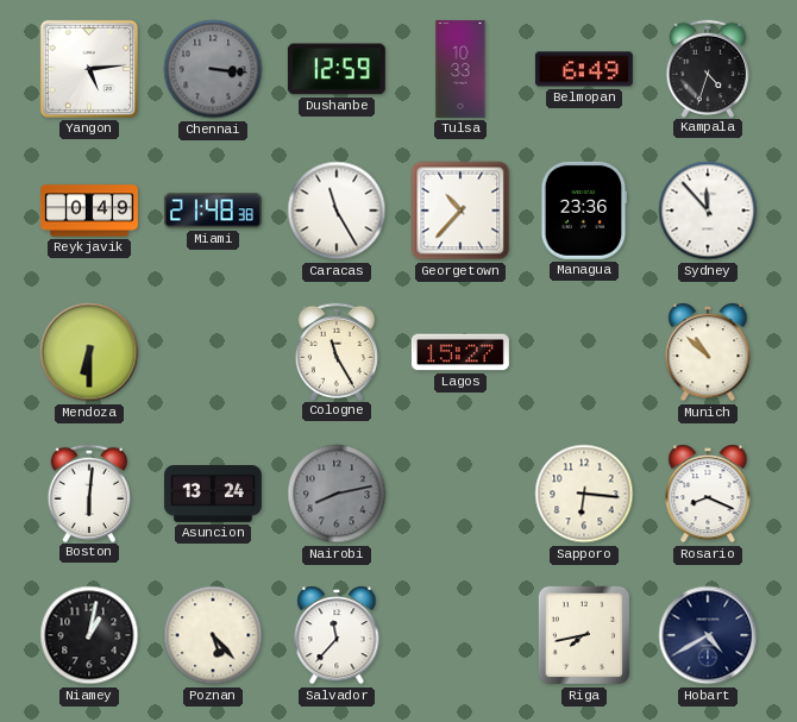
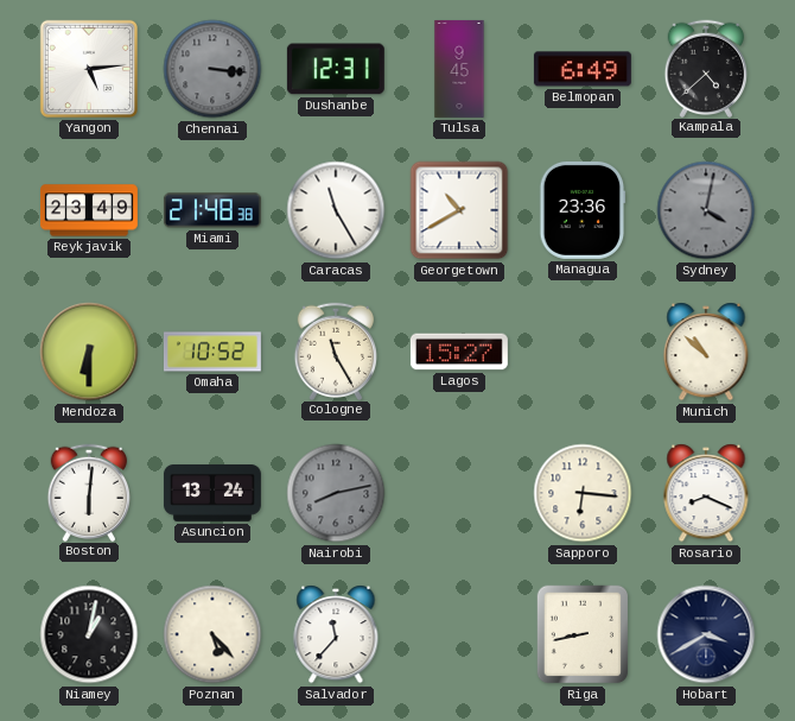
Dushanbe: 12:59 -> 12:31
Tulsa: 10:33 -> 9:45
Kampala: 4:33 -> 4:38
Reykjavik: 0:49 -> 23:49
Georgetown: 10:37 -> 10:40
Sydney: 11:53 -> 4:02
Sydney dial: white -> grey
Omaha: none -> 10:52
Riga: 7:43 -> 8:43
Hobart: 4:40 -> 3:40
